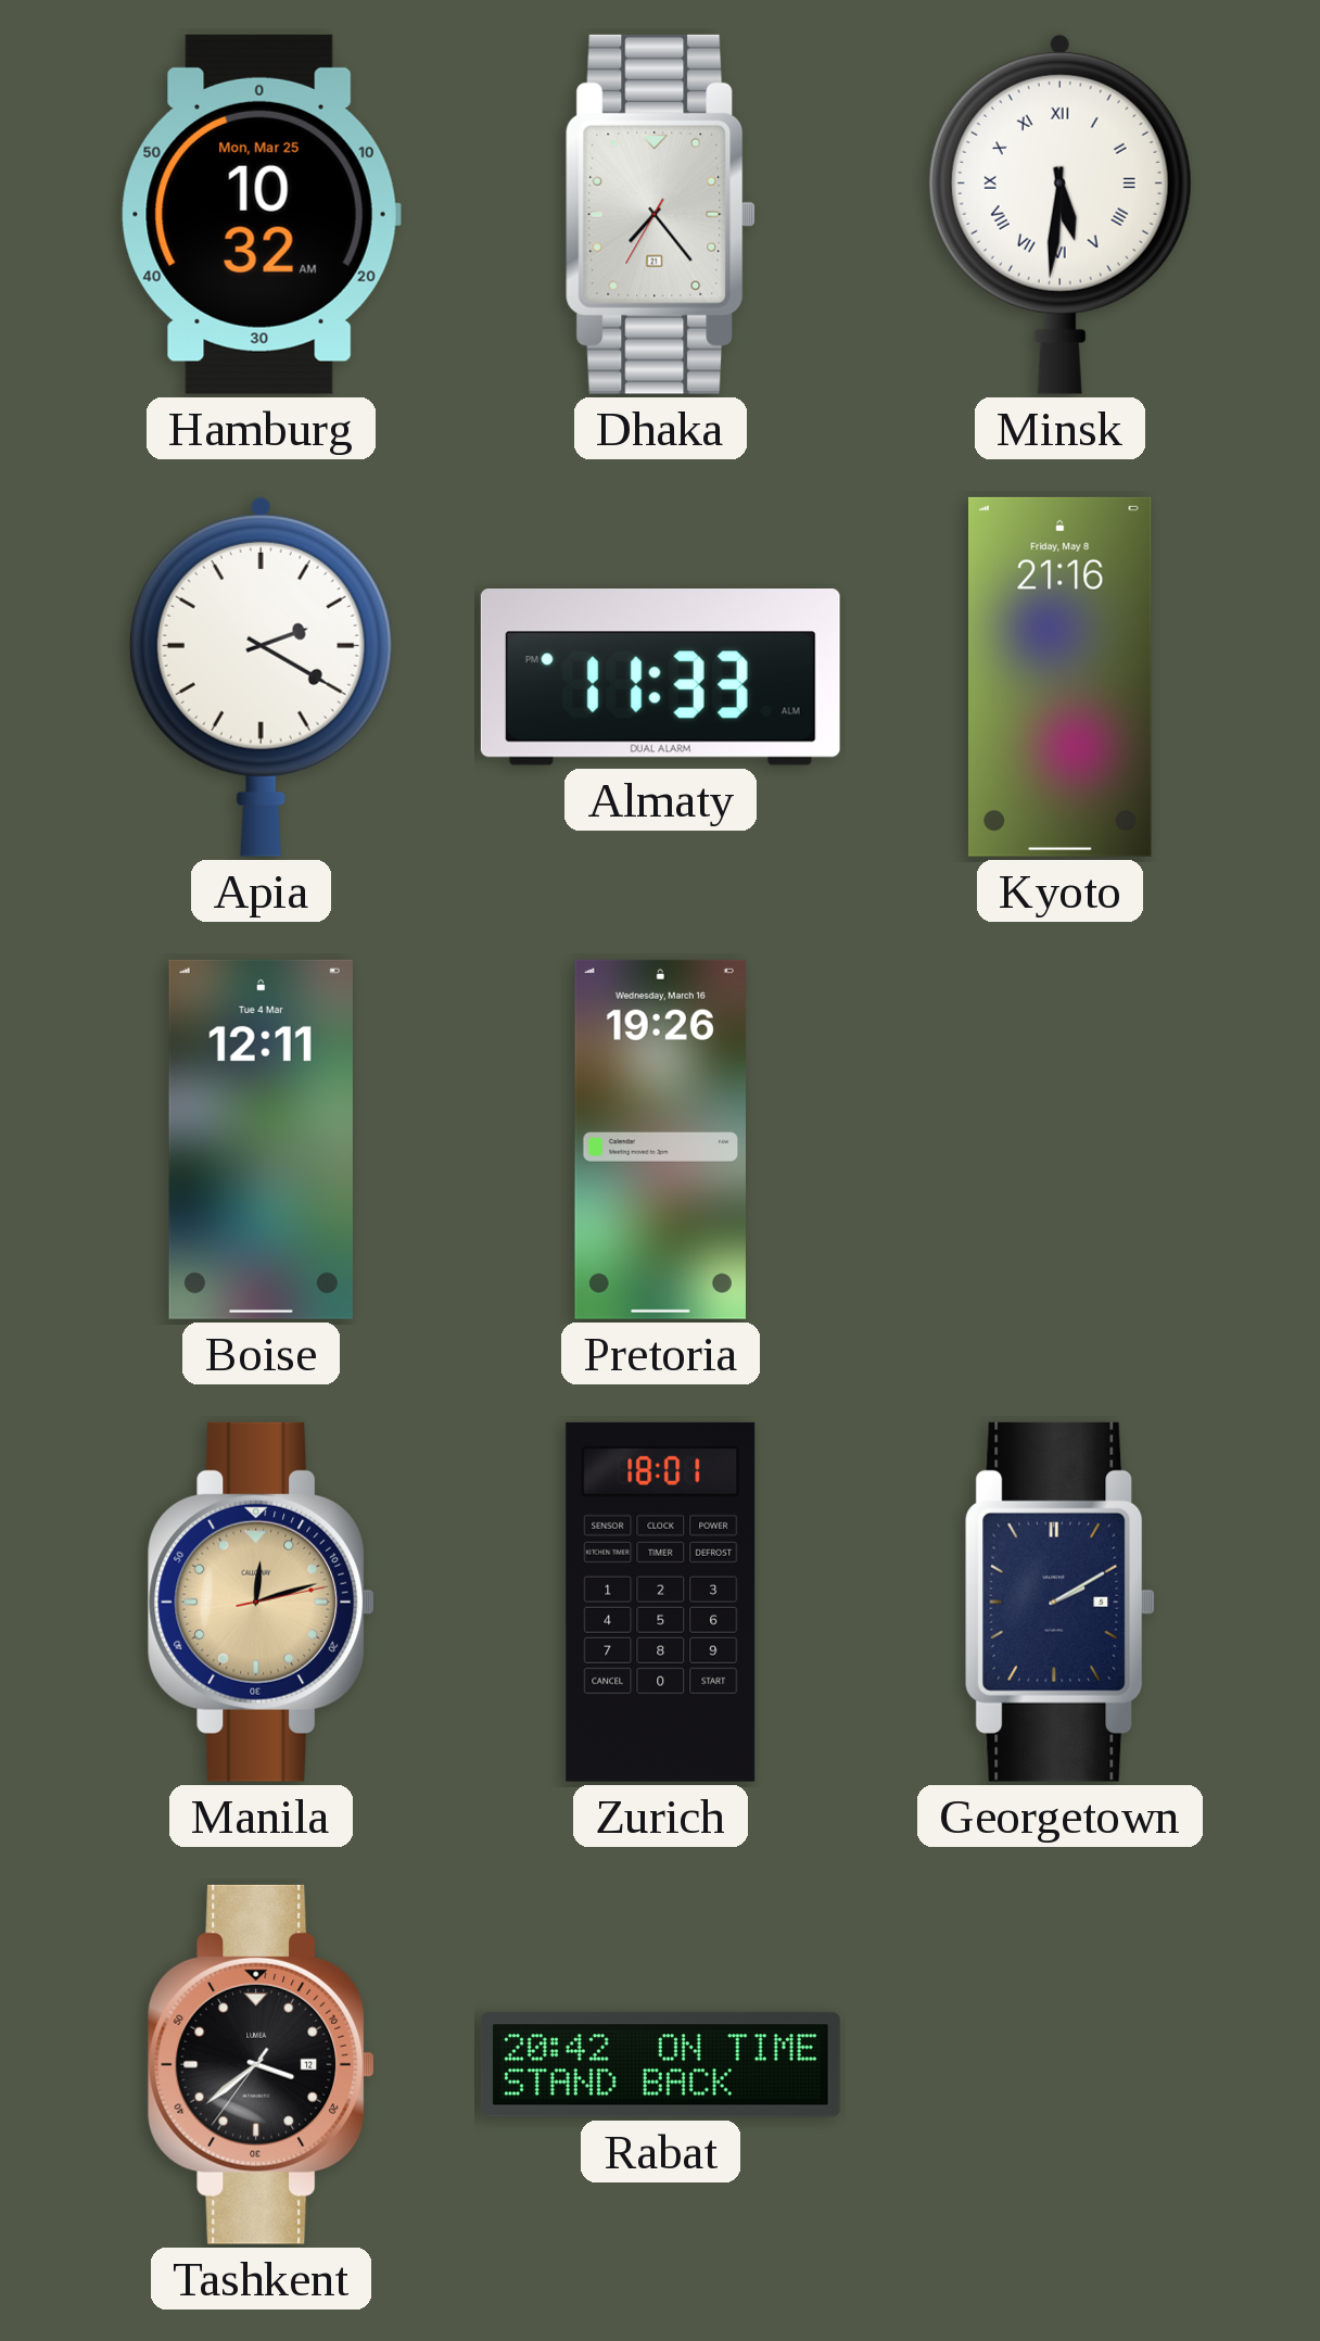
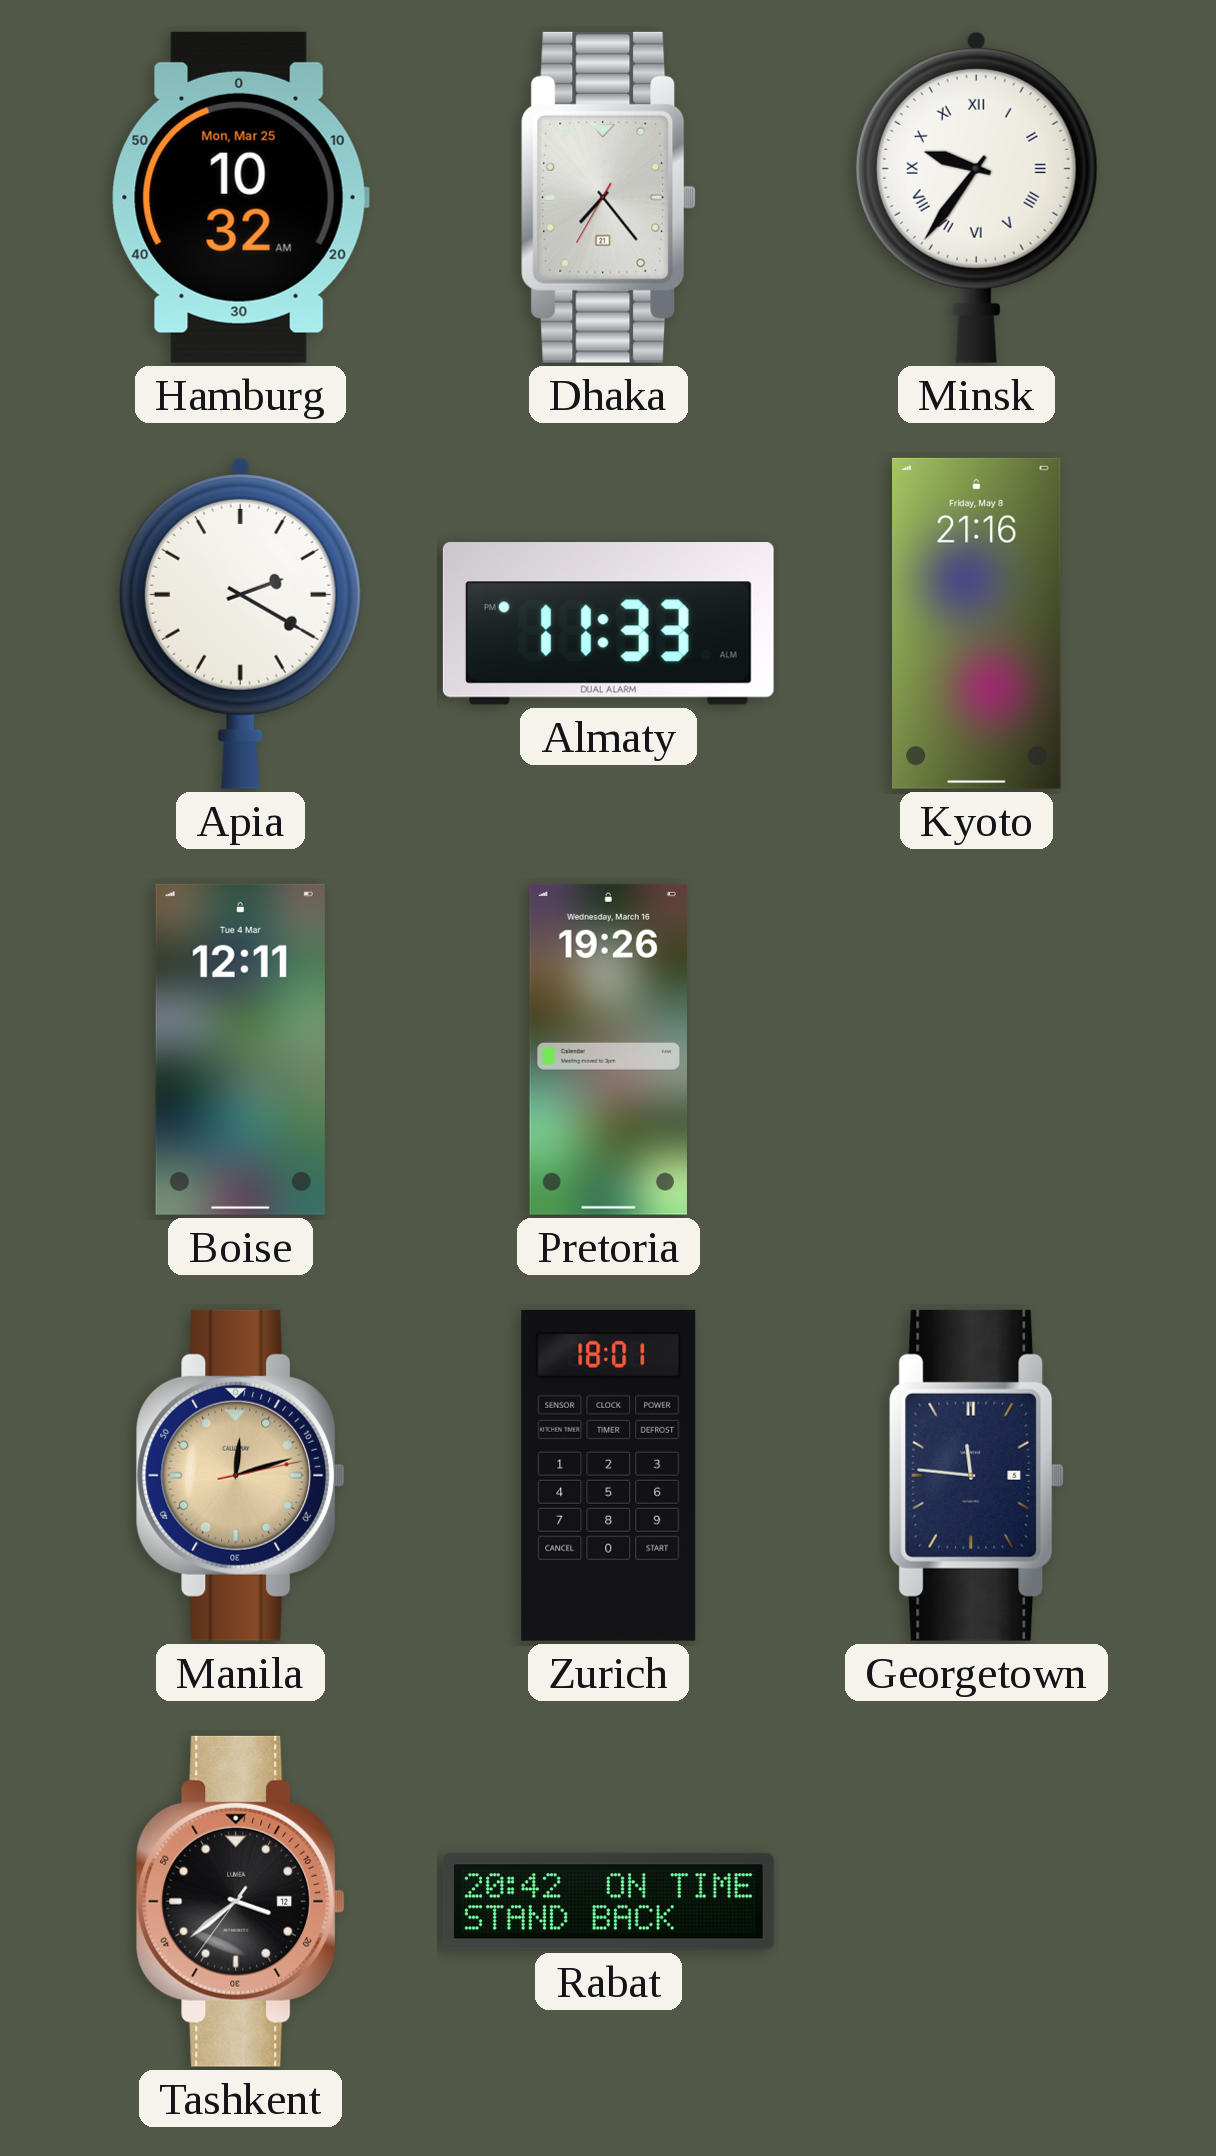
Minsk: 5:31 -> 9:36
Georgetown: 2:10 -> 11:46
